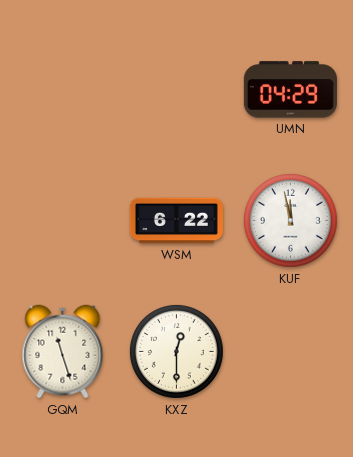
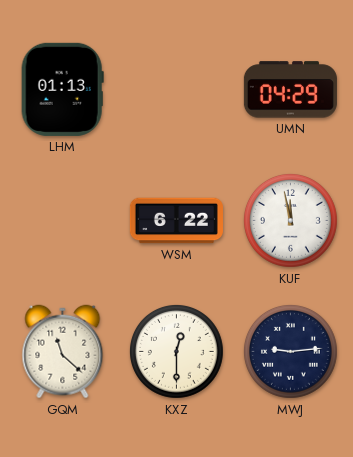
LHM: none -> 01:13
GQM: 11:27 -> 11:22
MWJ: none -> 9:14
